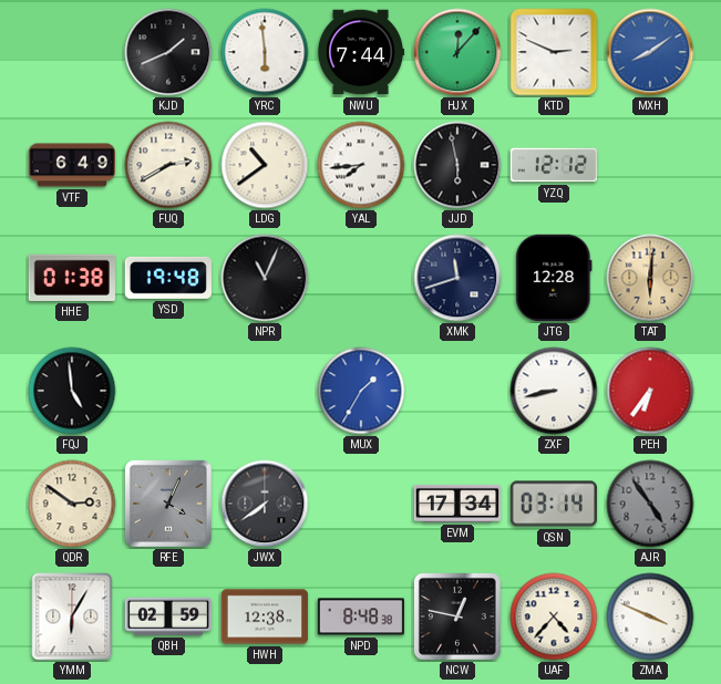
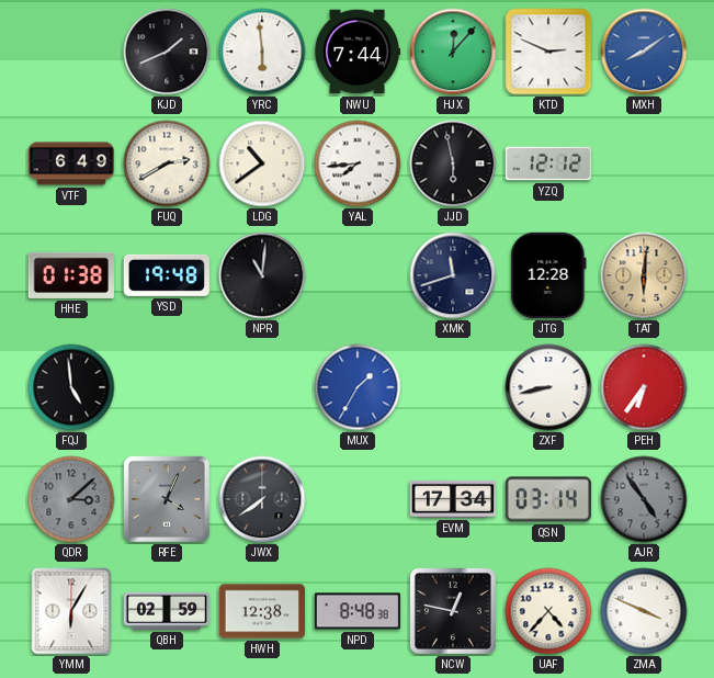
NPR: 11:04 -> 11:01
QDR: 2:51 -> 3:08
QDR dial: cream -> grey
